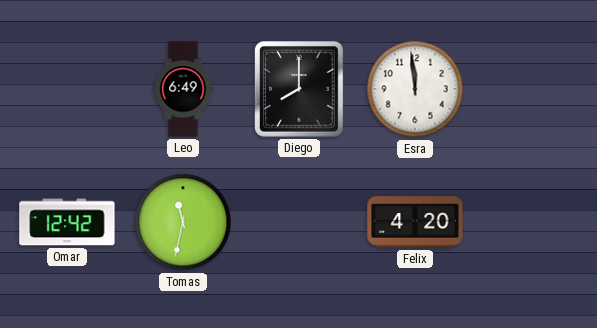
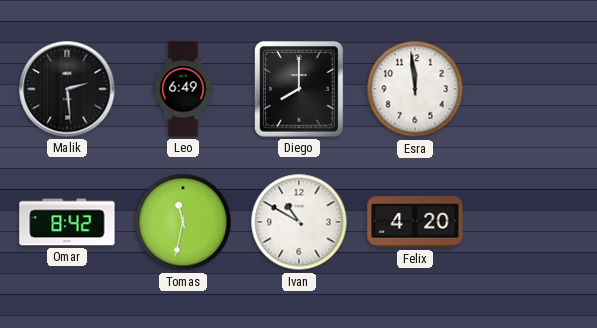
Malik: none -> 2:29
Omar: 12:42 -> 8:42
Ivan: none -> 10:50
